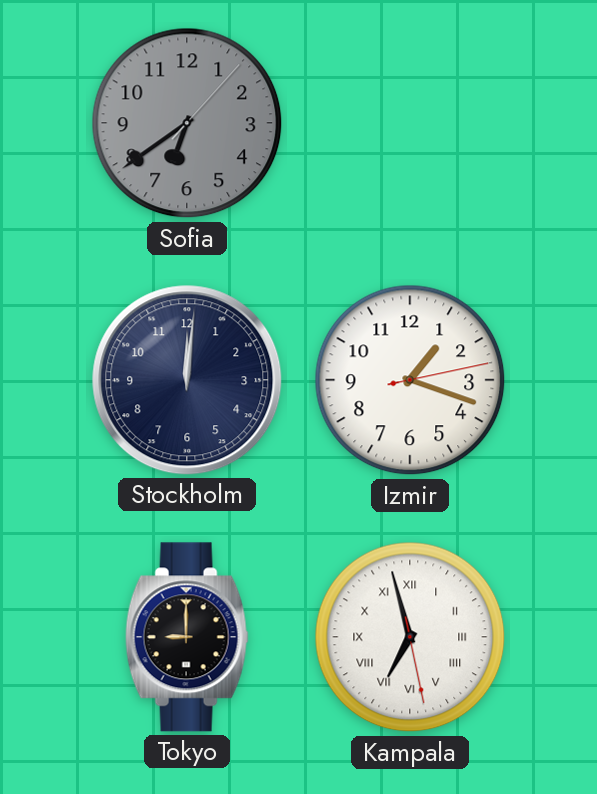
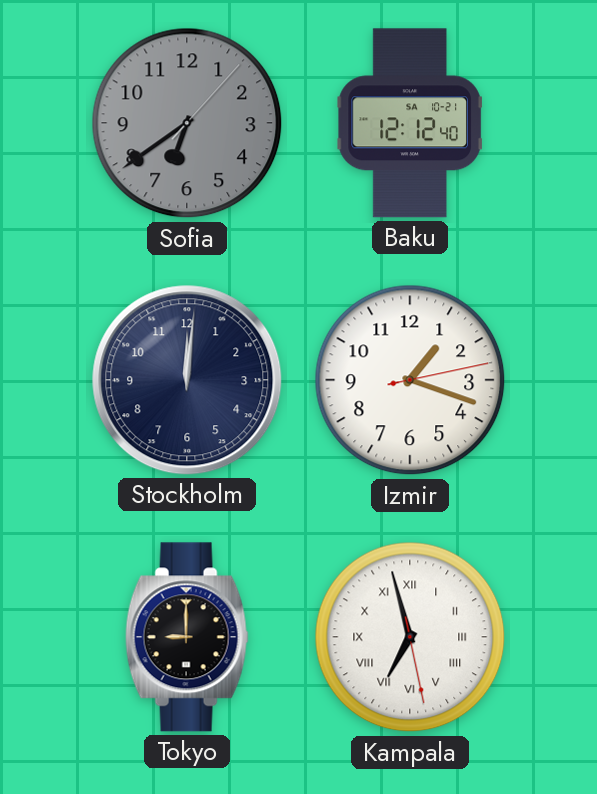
Baku: none -> 12:12
